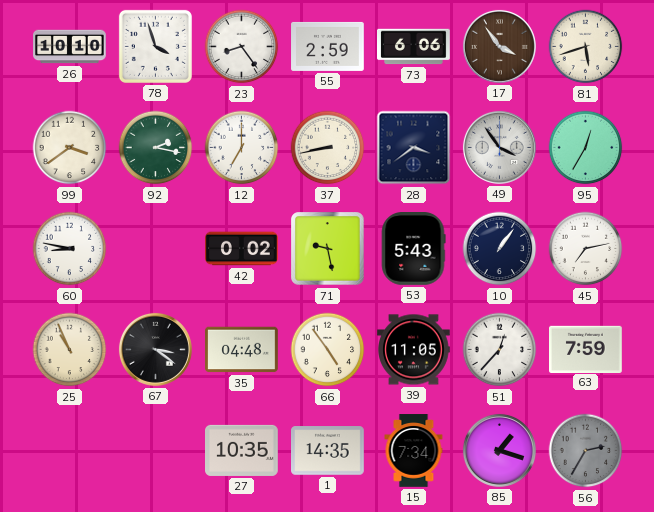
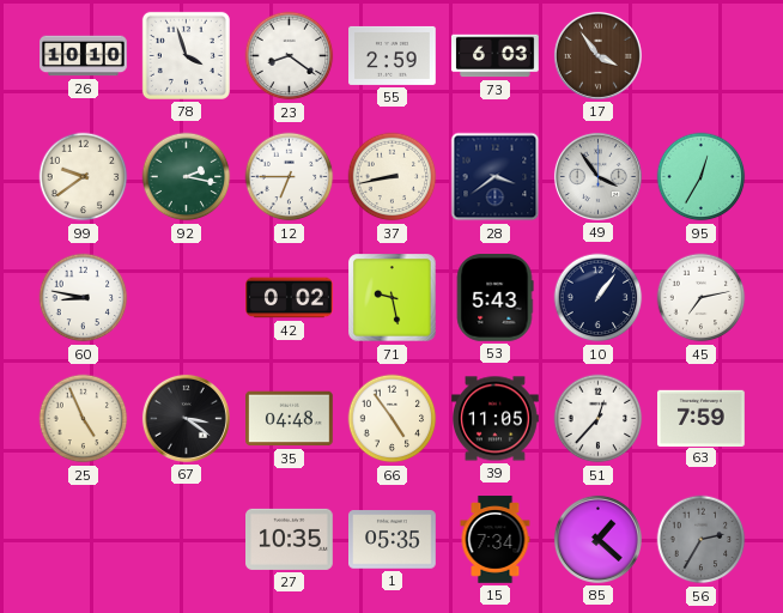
23: 8:24 -> 8:21
73: 6:06 -> 6:03
81: 5:42 -> none
99: 3:39 -> 9:39
12: 7:00 -> 6:45
25: 10:56 -> 4:56
1: 14:35 -> 05:35
85: 1:18 -> 1:22
